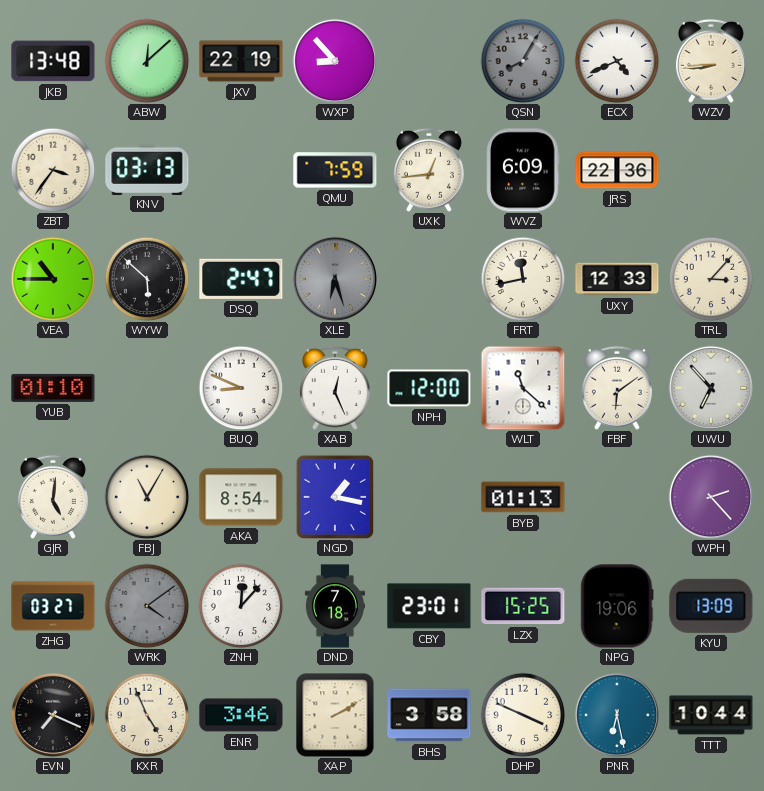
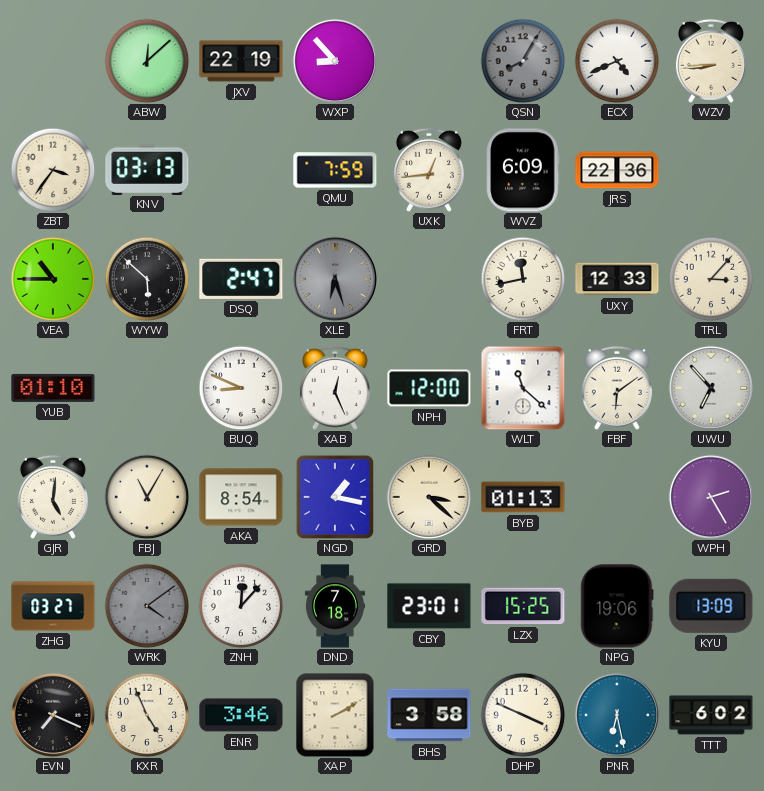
JKB: 13:48 -> none
GRD: none -> 3:22
WPH: 2:23 -> 2:25
TTT: 10:44 -> 6:02
